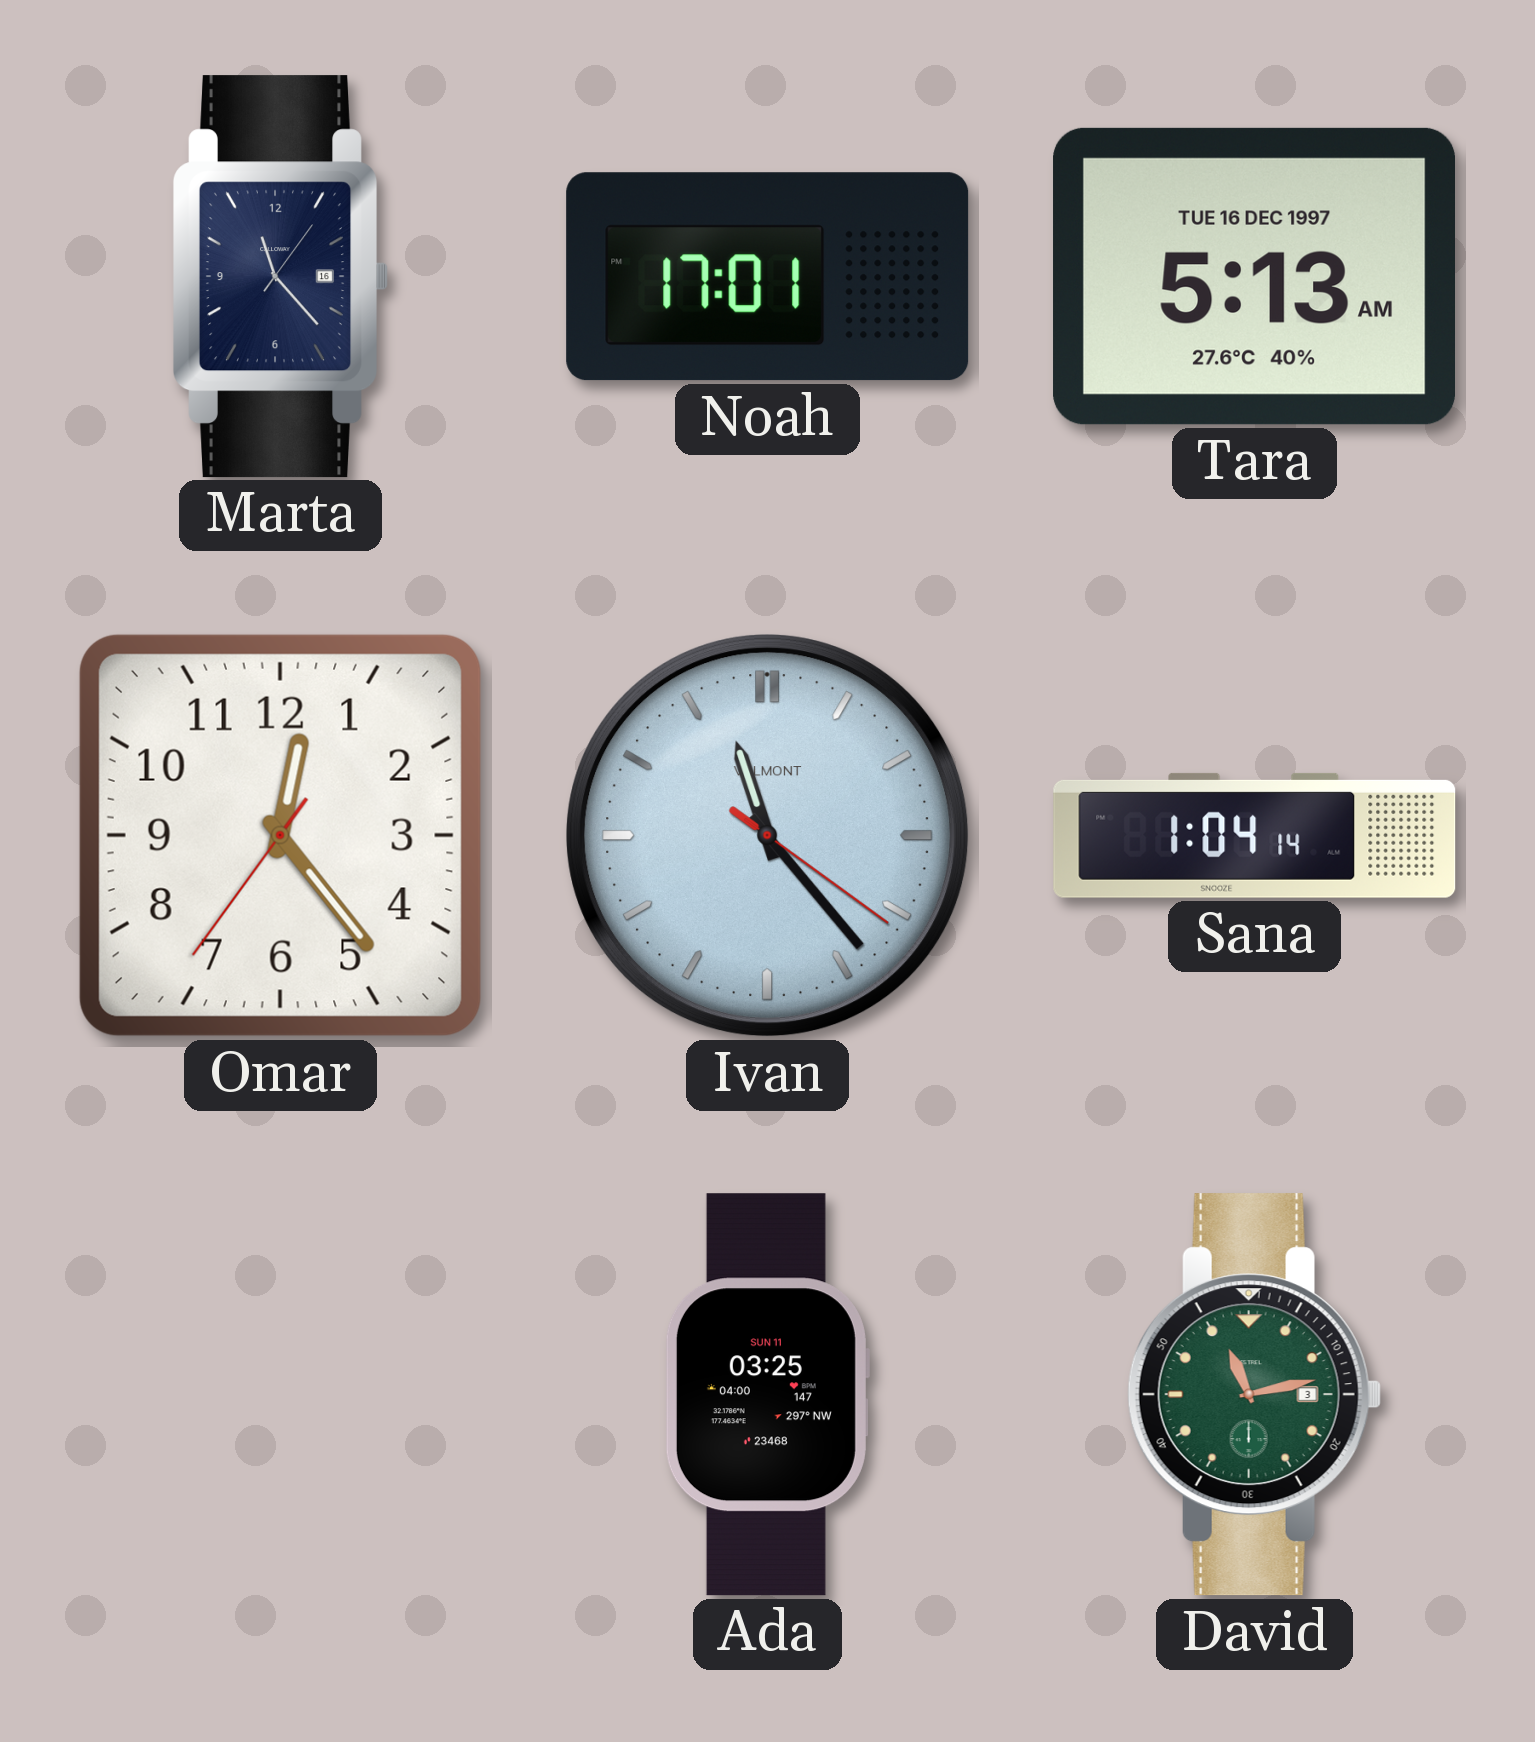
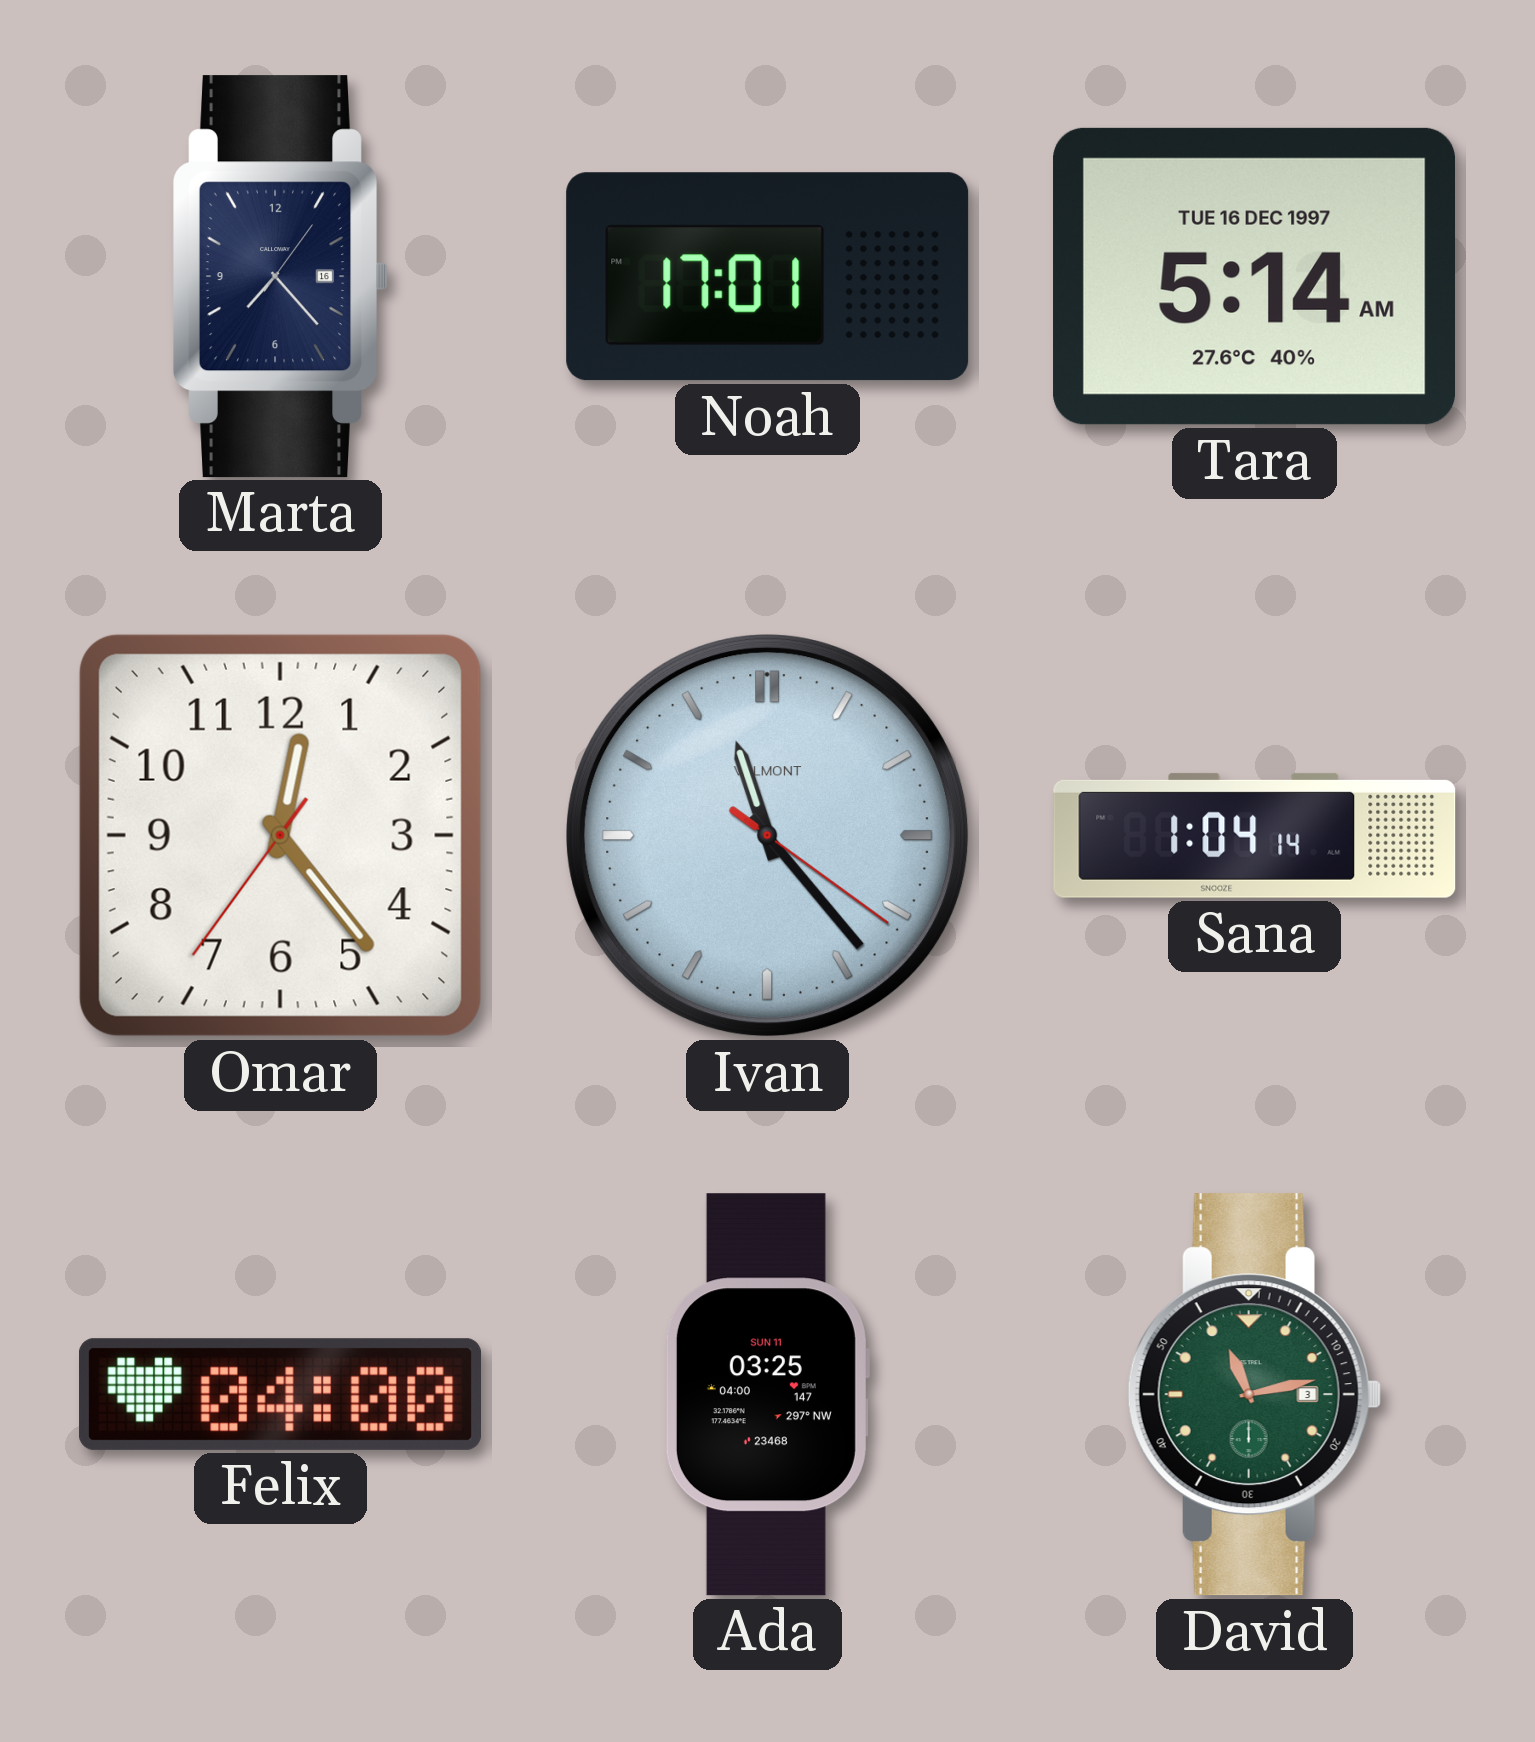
Marta: 11:23 -> 7:23
Tara: 5:13 -> 5:14
Felix: none -> 04:00
